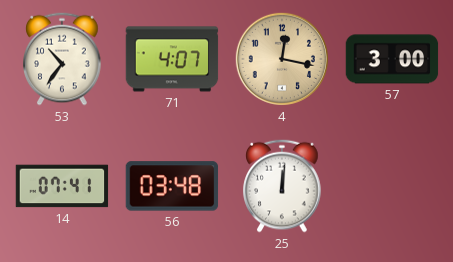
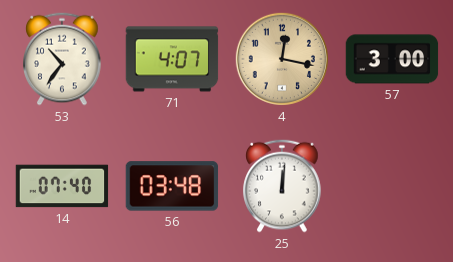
14: 07:41 -> 07:40
